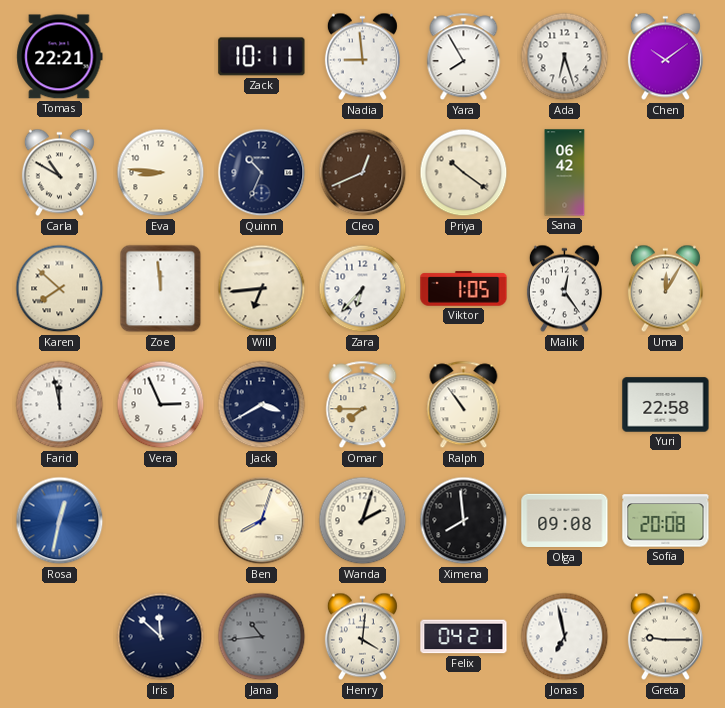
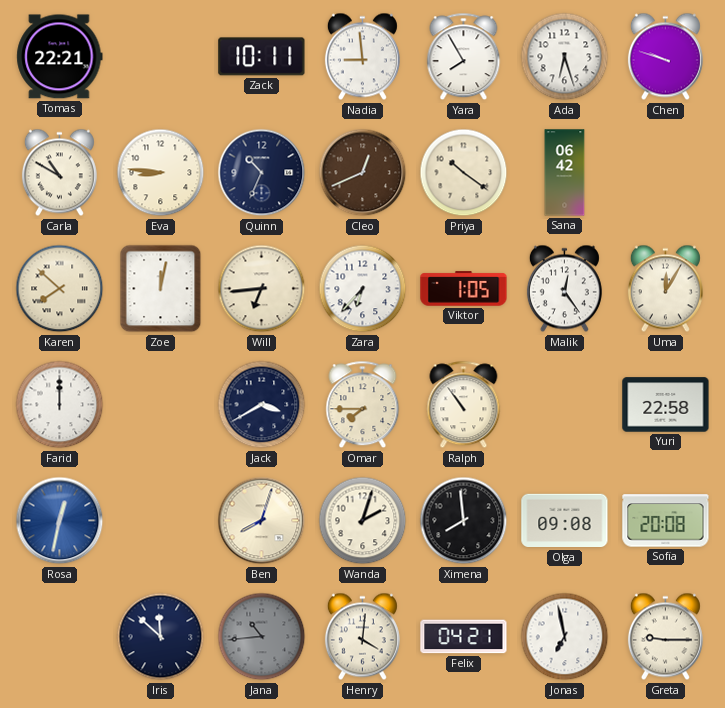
Chen: 10:09 -> 9:48
Zoe: 11:59 -> 12:02
Farid: 11:58 -> 12:00
Vera: 2:56 -> none
